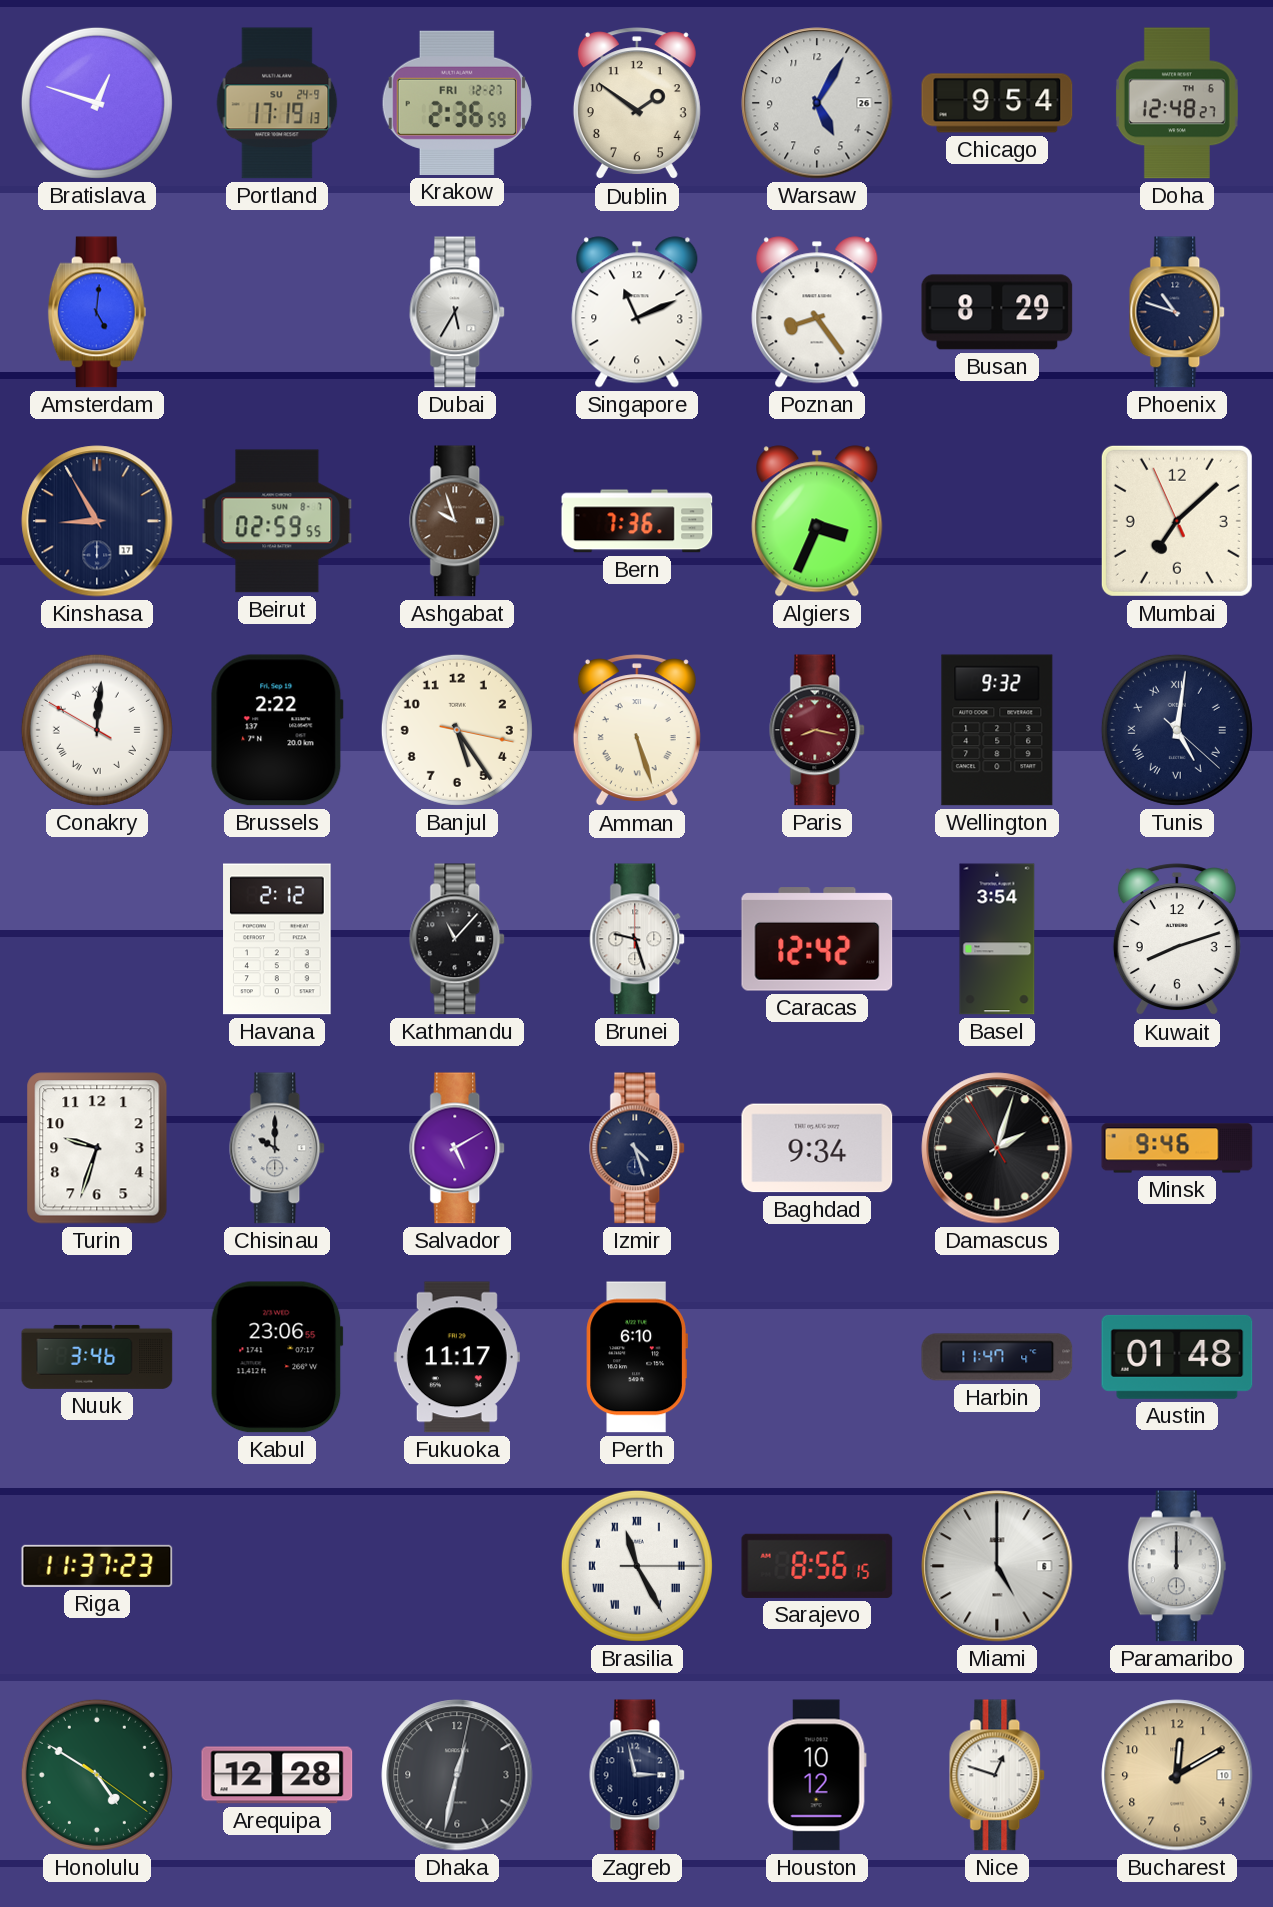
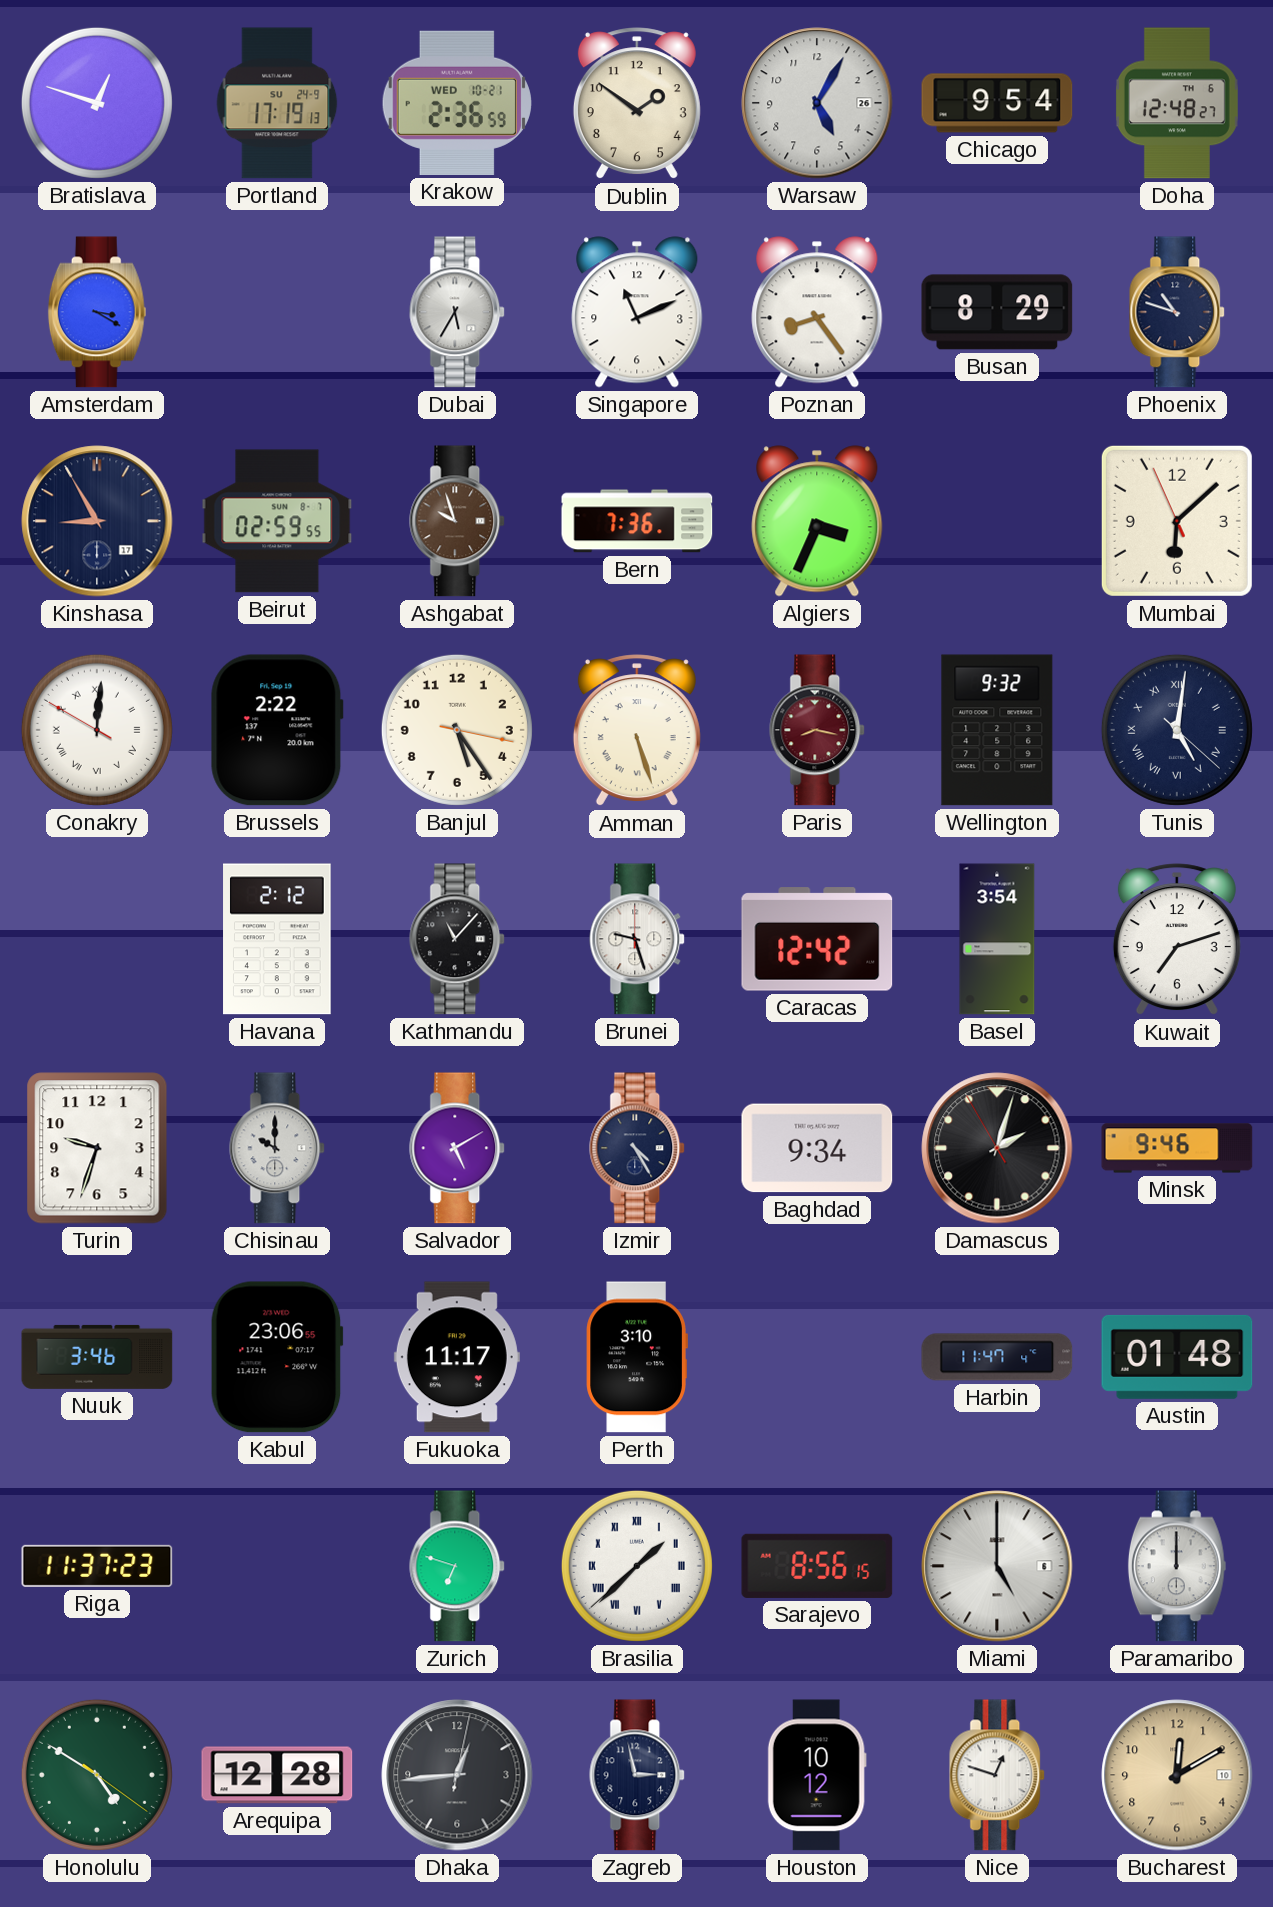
Krakow date: FRI 12-27 -> WED 10-21
Amsterdam: 5:01 -> 3:20
Mumbai: 7:07 -> 6:07
Kuwait: 8:12 -> 7:12
Izmir: 4:27 -> 4:25
Perth: 6:10 -> 3:10
Zurich: none -> 6:48
Brasilia: 11:25 -> 1:37
Dhaka: 12:32 -> 12:44
